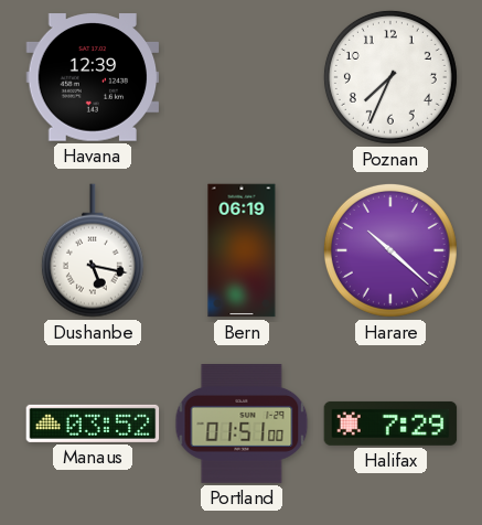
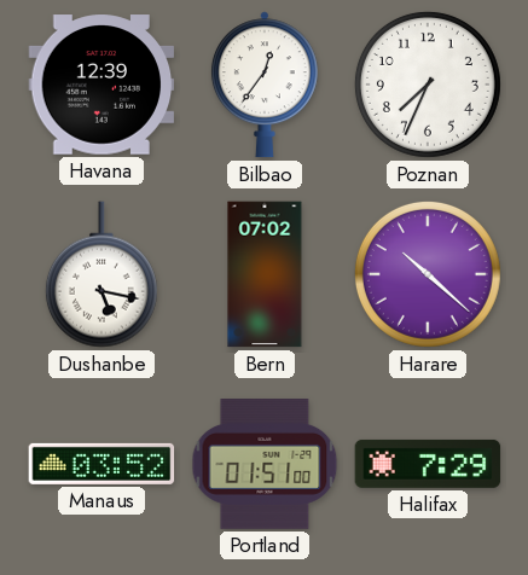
Bilbao: none -> 12:36
Bern: 06:19 -> 07:02
